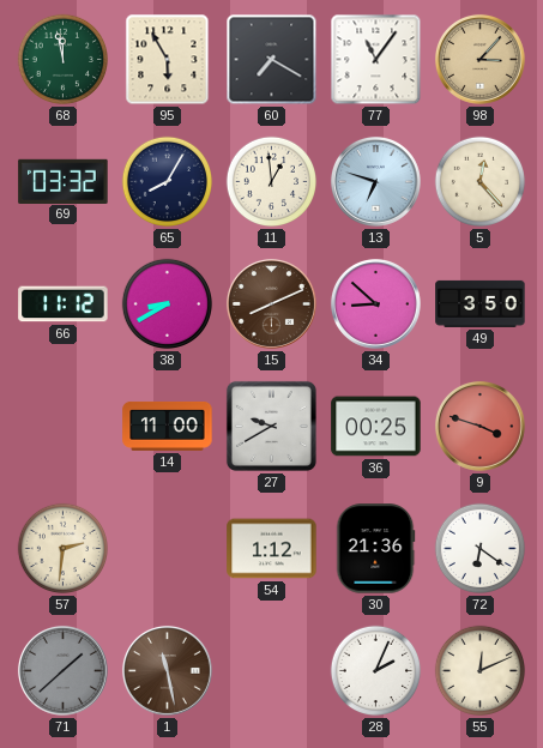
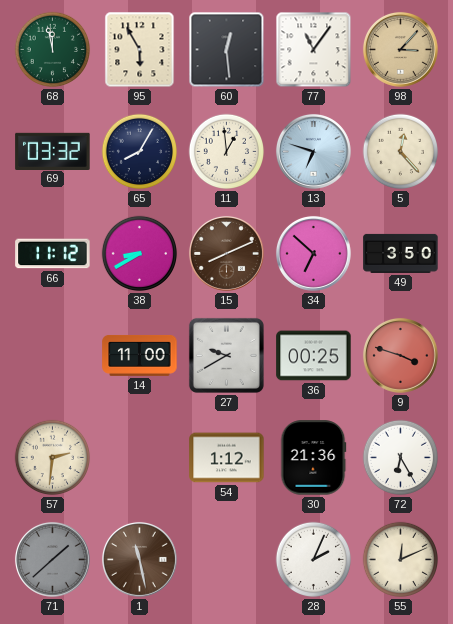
60: 7:20 -> 12:29
34: 8:52 -> 6:52
72: 6:21 -> 6:25
